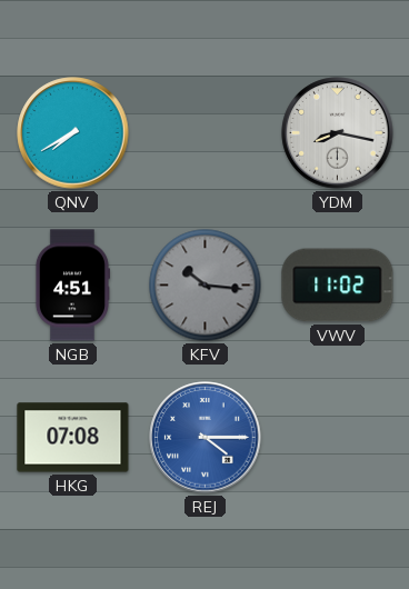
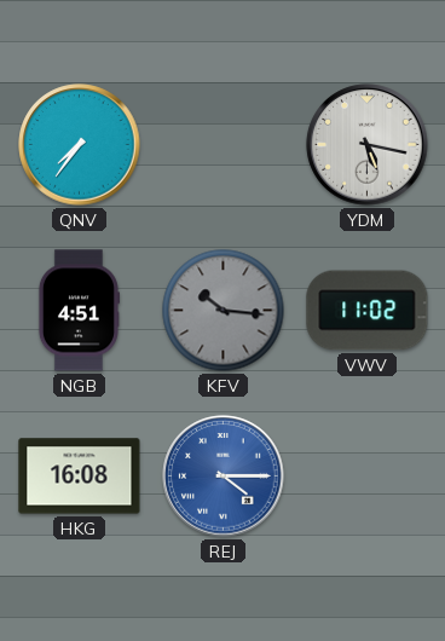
QNV: 7:40 -> 7:36
YDM: 8:17 -> 5:17
HKG: 07:08 -> 16:08
